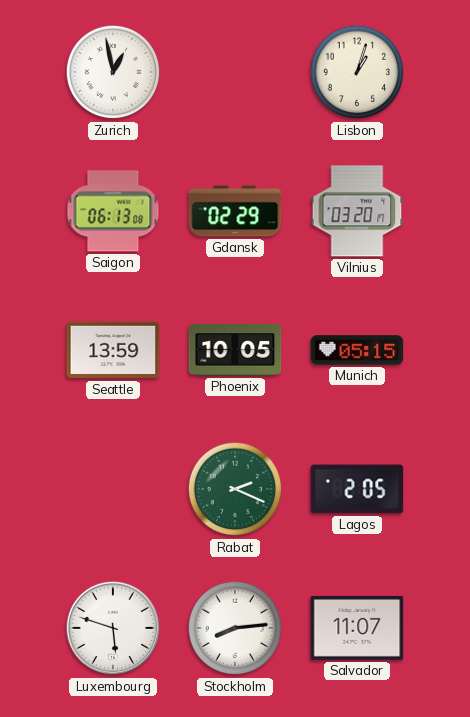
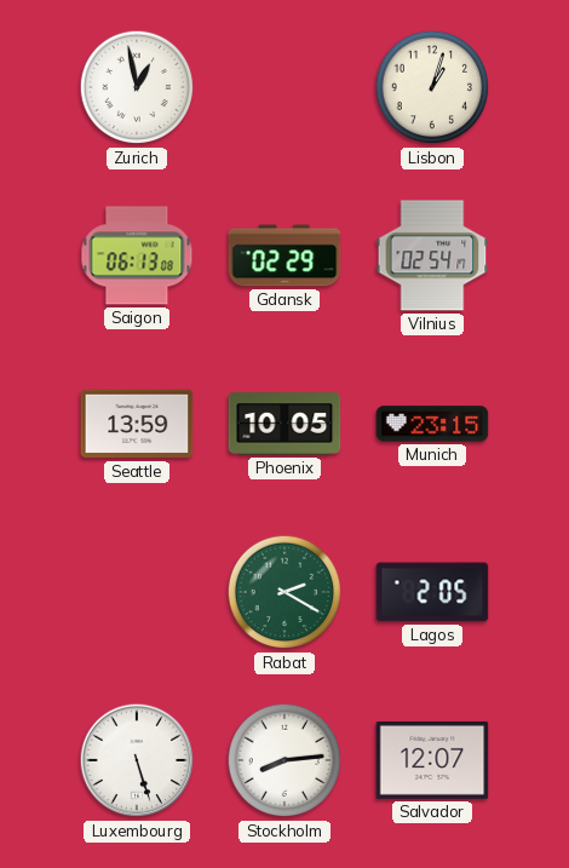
Vilnius: 03:20 -> 02:54
Munich: 05:15 -> 23:15
Rabat: 2:19 -> 2:20
Luxembourg: 5:48 -> 5:27
Salvador: 11:07 -> 12:07
